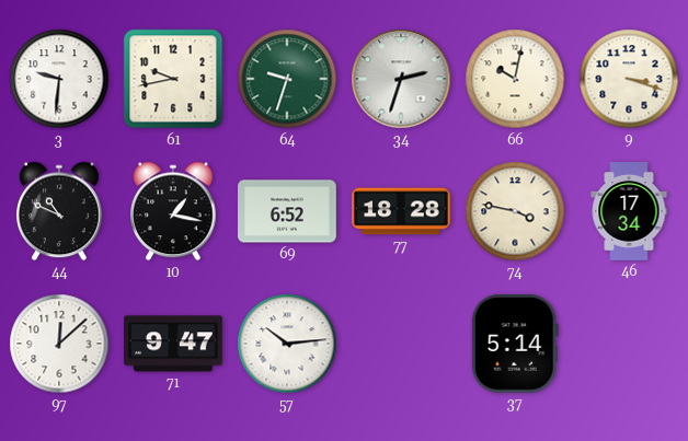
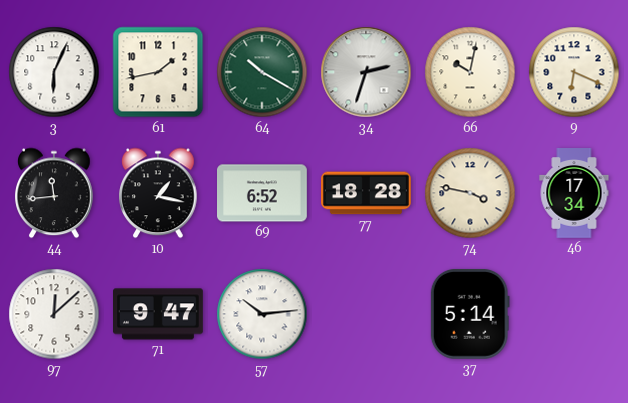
3: 9:31 -> 6:04
61: 9:43 -> 1:43
64: 9:33 -> 10:20
9: 3:18 -> 6:19
44: 10:49 -> 11:44
